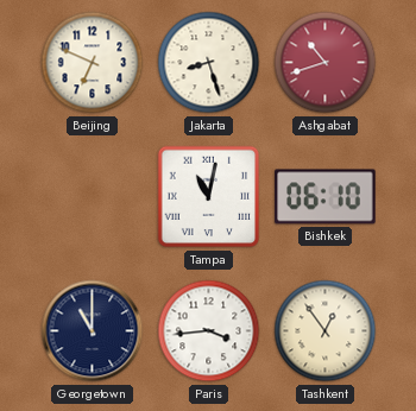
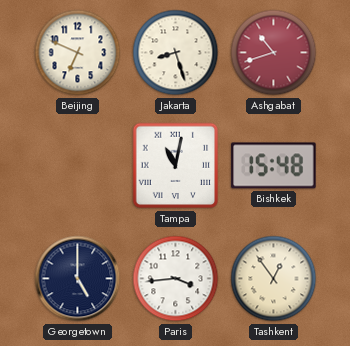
Bishkek: 06:10 -> 15:48
Georgetown: 11:00 -> 5:00
